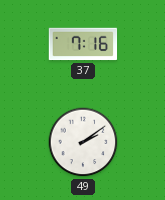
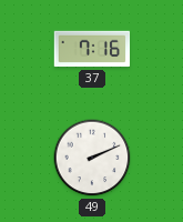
49: 2:09 -> 2:11
